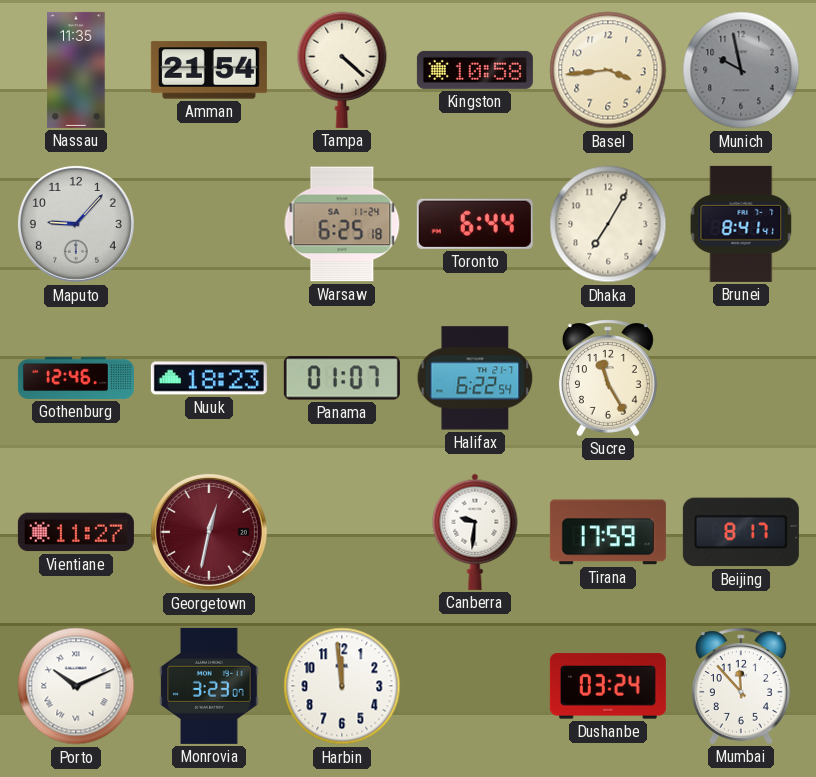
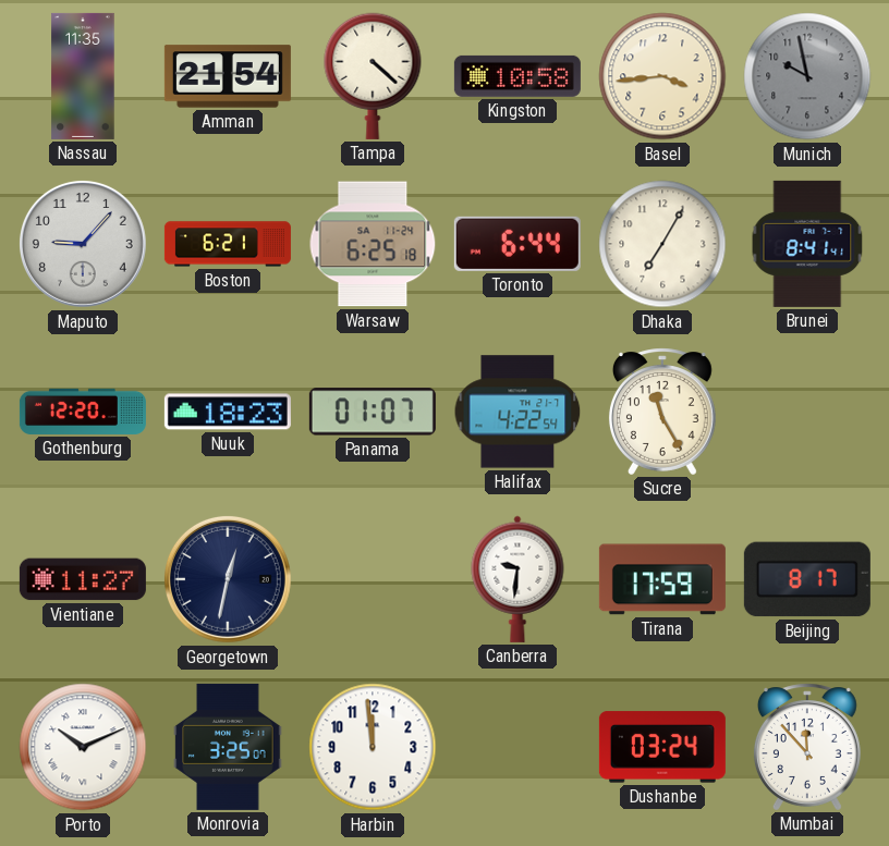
Boston: none -> 6:21
Gothenburg: 12:46 -> 12:20
Halifax: 6:22 -> 4:22
Georgetown dial: burgundy -> navy
Monrovia: 3:23 -> 3:25
